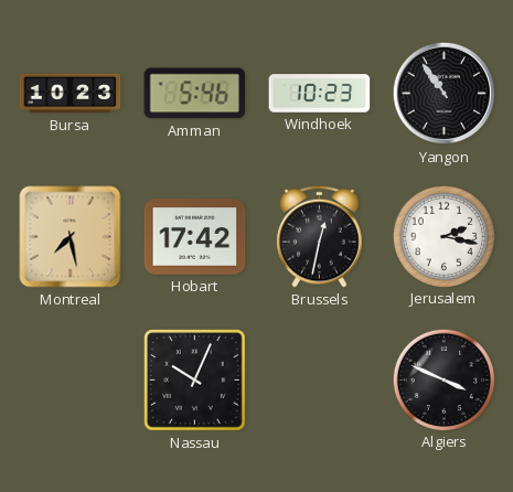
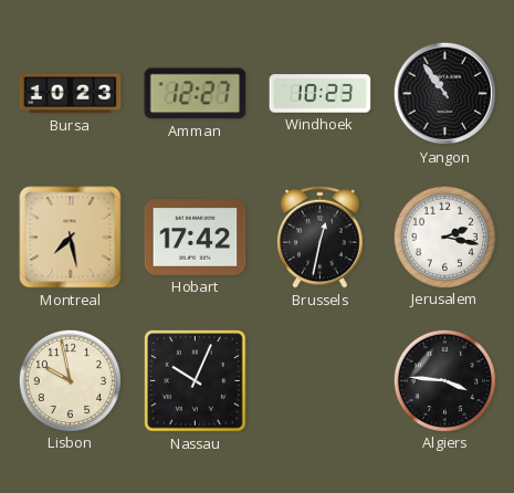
Amman: 5:46 -> 12:27
Lisbon: none -> 9:58
Algiers: 3:49 -> 3:46
